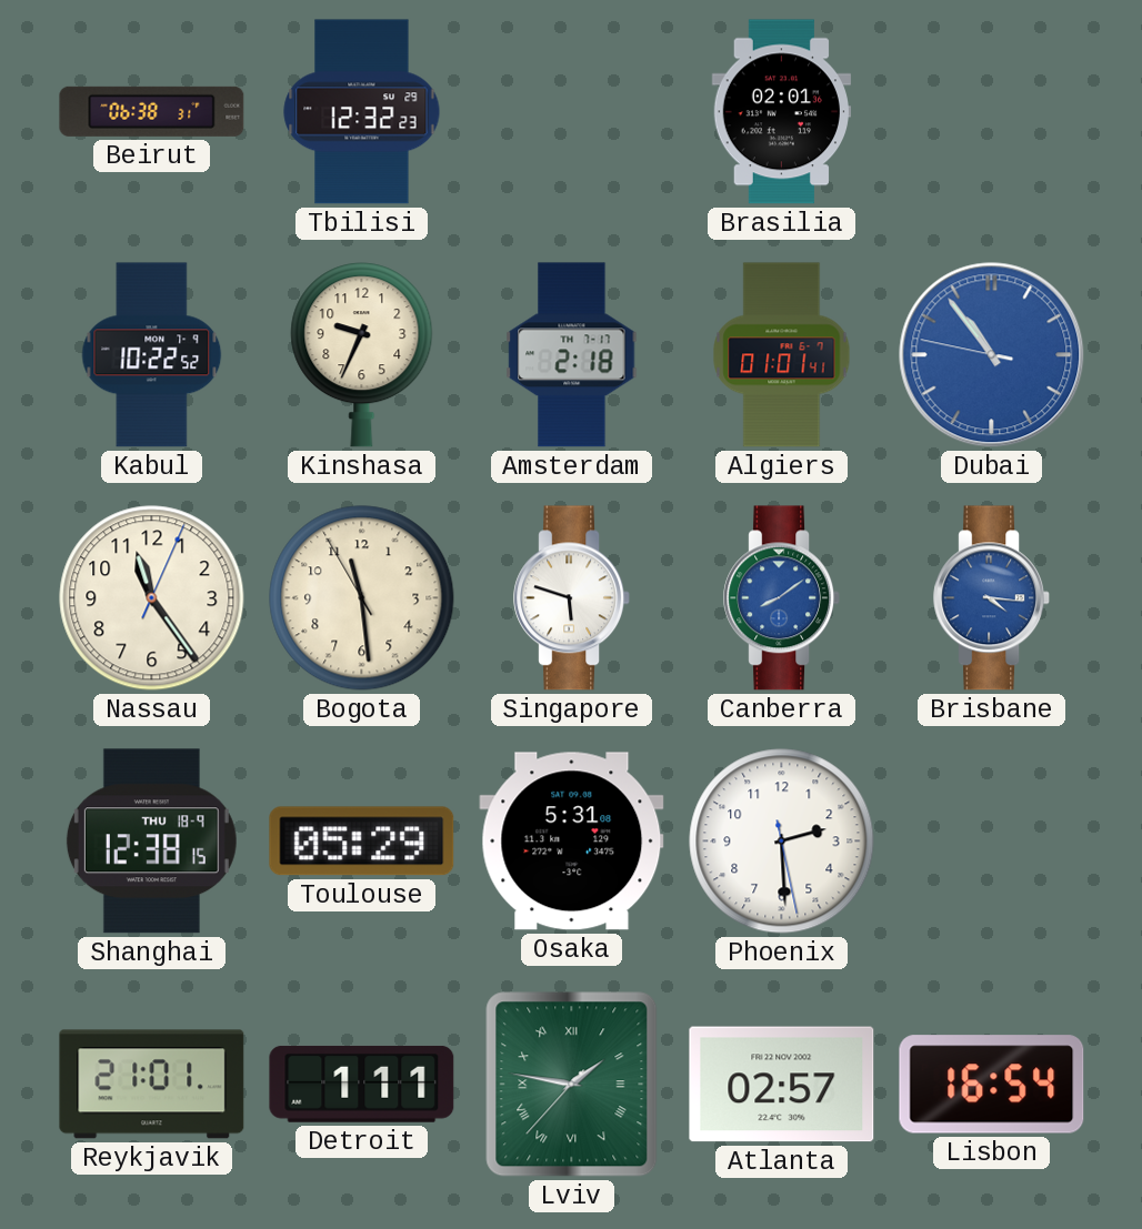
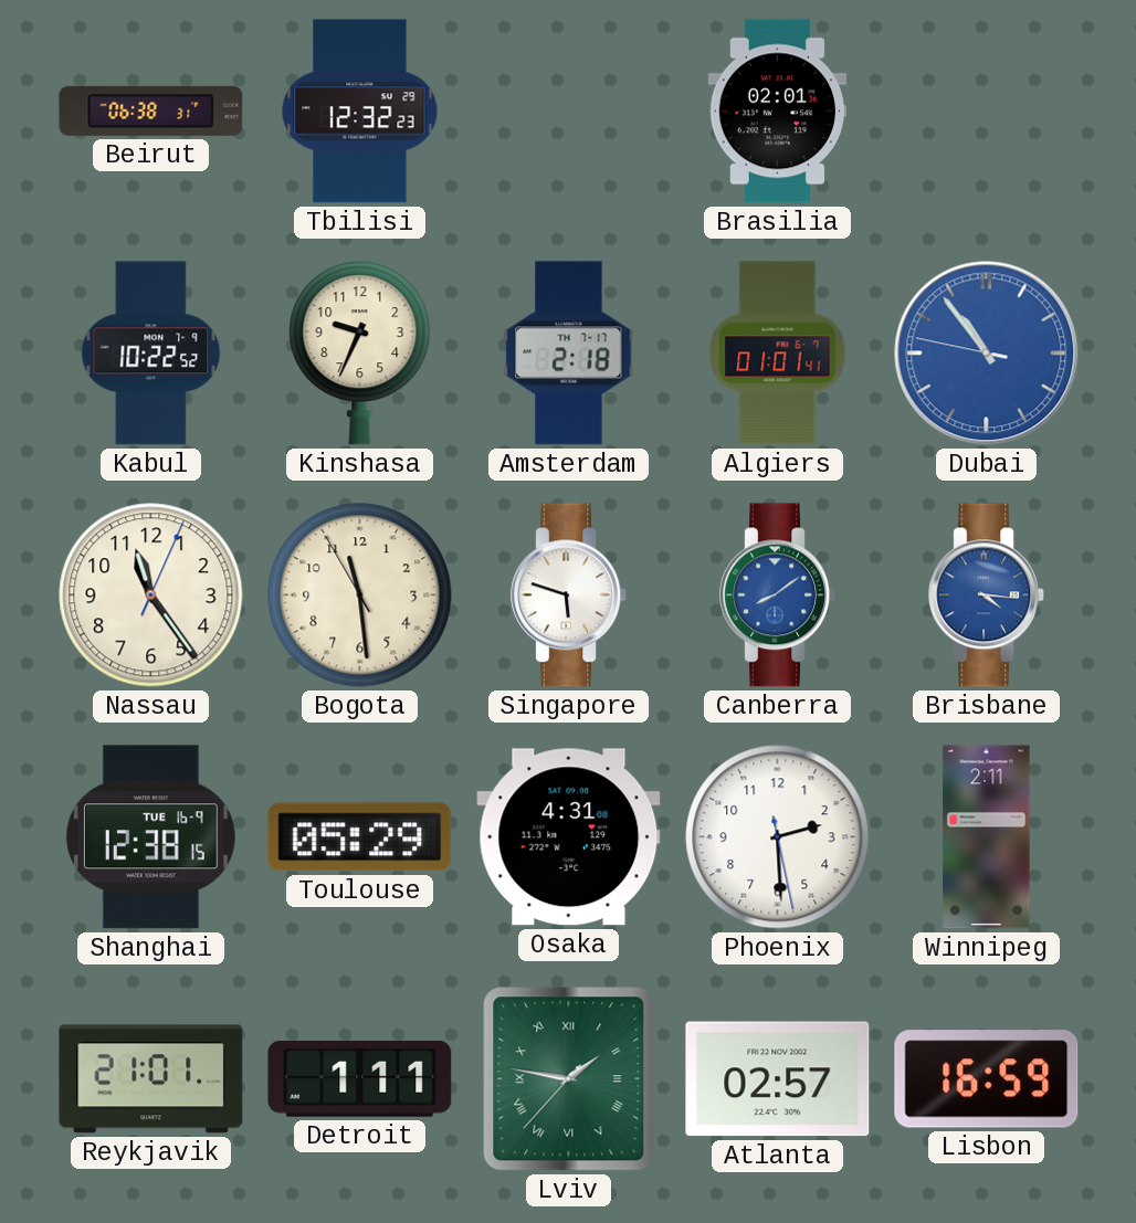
Shanghai date: THU 18-9 -> TUE 16-9
Osaka: 5:31 -> 4:31
Winnipeg: none -> 2:11
Lisbon: 16:54 -> 16:59
